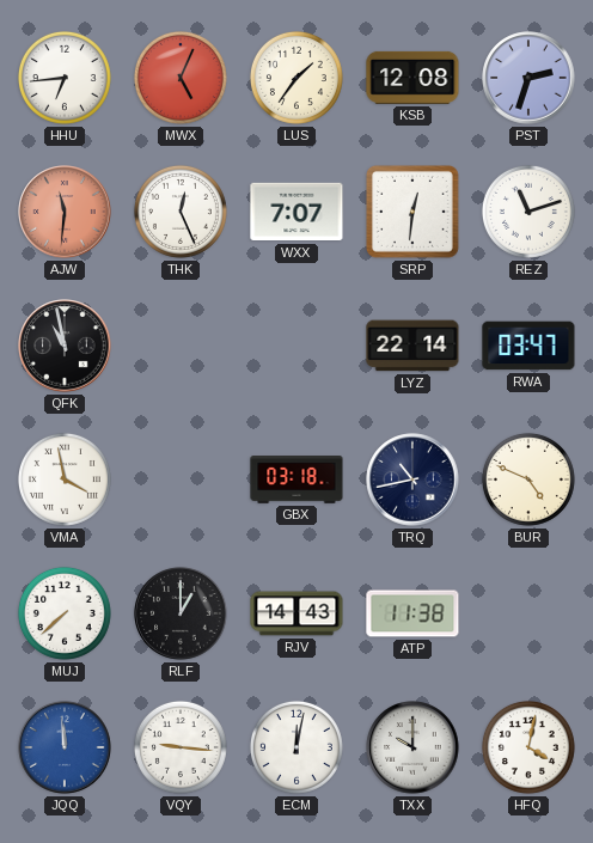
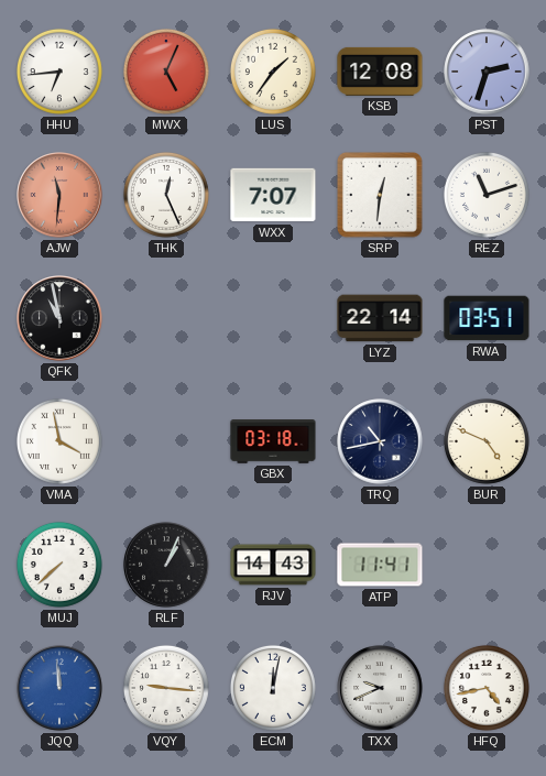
RWA: 03:47 -> 03:51
RLF: 1:00 -> 1:04
ATP: 11:38 -> 11:41
TXX: 10:00 -> 9:41
HFQ: 4:02 -> 4:43
